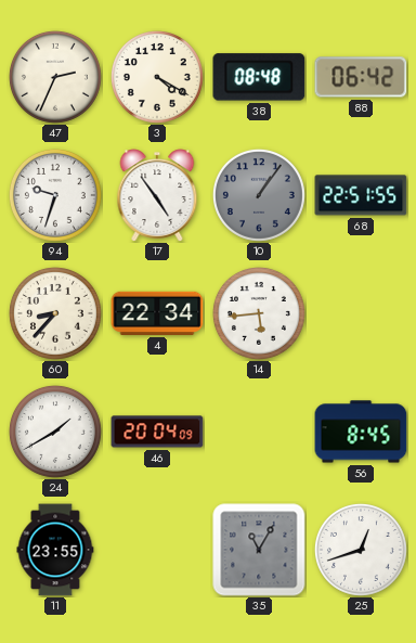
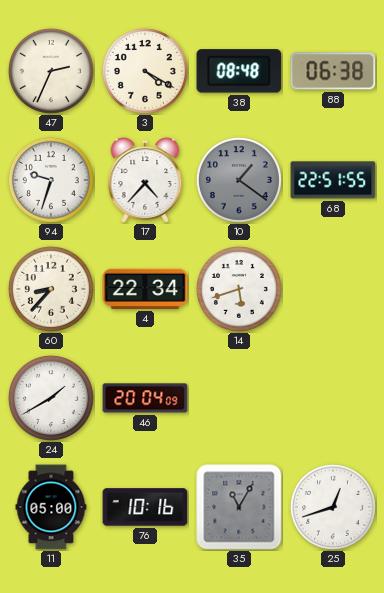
88: 06:42 -> 06:38
17: 4:54 -> 4:37
10: 1:06 -> 1:21
14: 5:44 -> 5:42
56: 8:45 -> none
11: 23:55 -> 05:00
76: none -> 10:16
